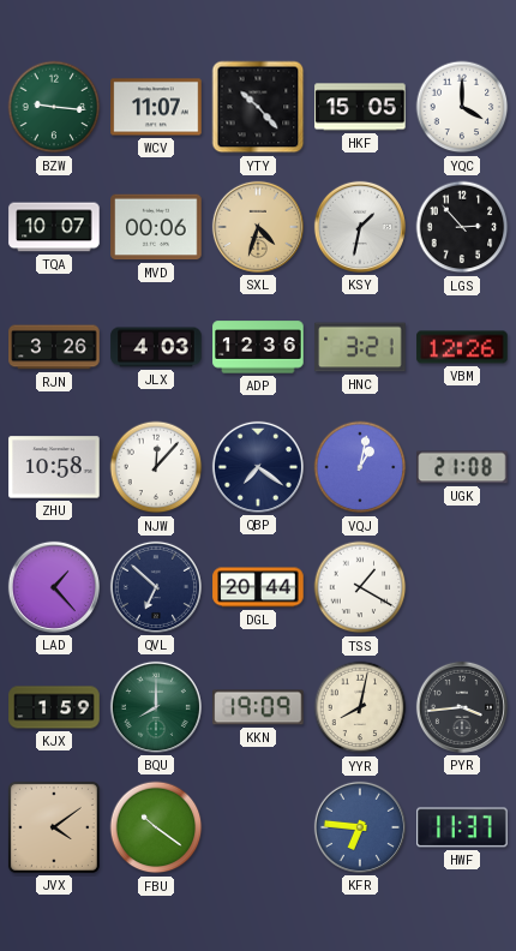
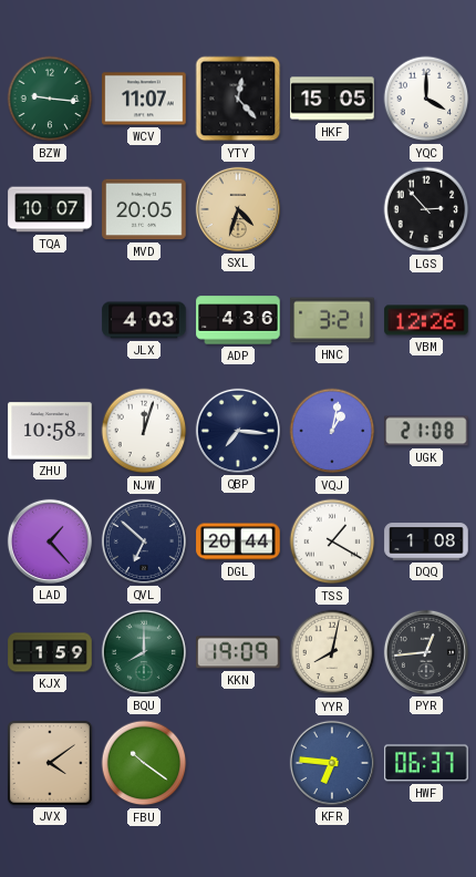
YTY: 10:23 -> 12:23
MVD: 00:06 -> 20:05
KSY: 1:32 -> none
RJN: 3:26 -> none
ADP: 12:36 -> 4:36
NJW: 12:07 -> 12:03
QBP: 7:21 -> 7:16
DQQ: none -> 1:08
PYR: 3:44 -> 12:44
HWF: 11:37 -> 06:37
